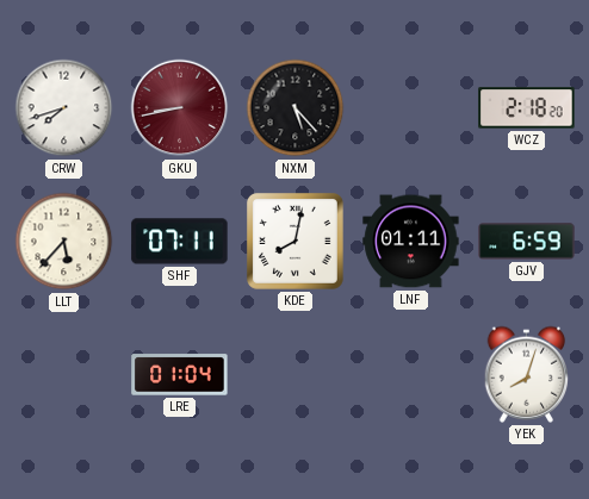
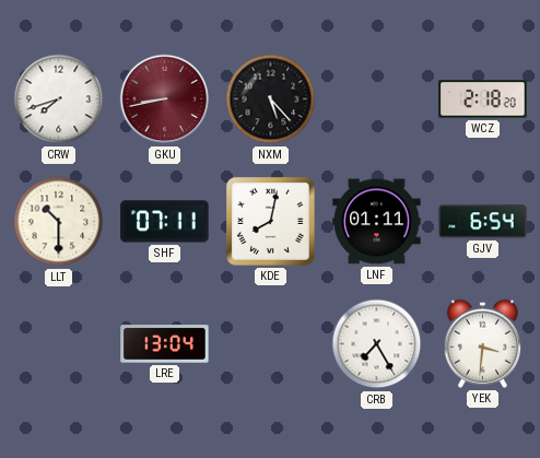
LLT: 5:37 -> 10:30
GJV: 6:59 -> 6:54
LRE: 01:04 -> 13:04
CRB: none -> 7:25
YEK: 8:03 -> 3:31
